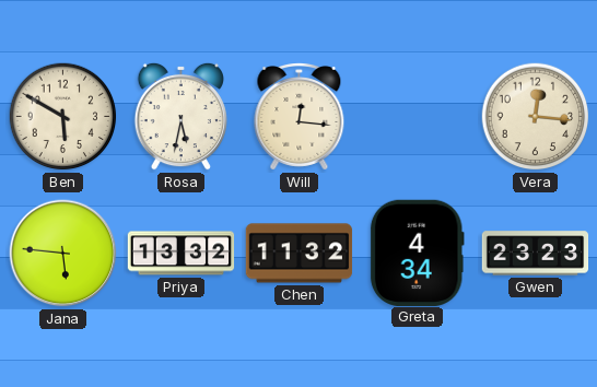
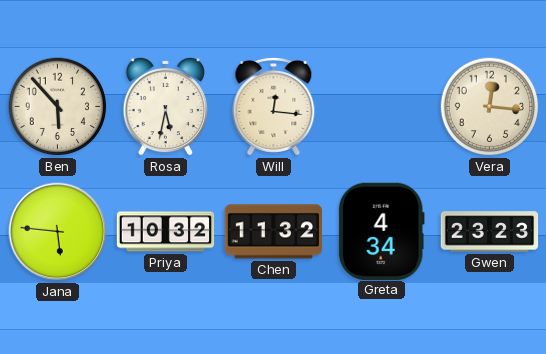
Ben: 5:50 -> 5:53
Priya: 13:32 -> 10:32
